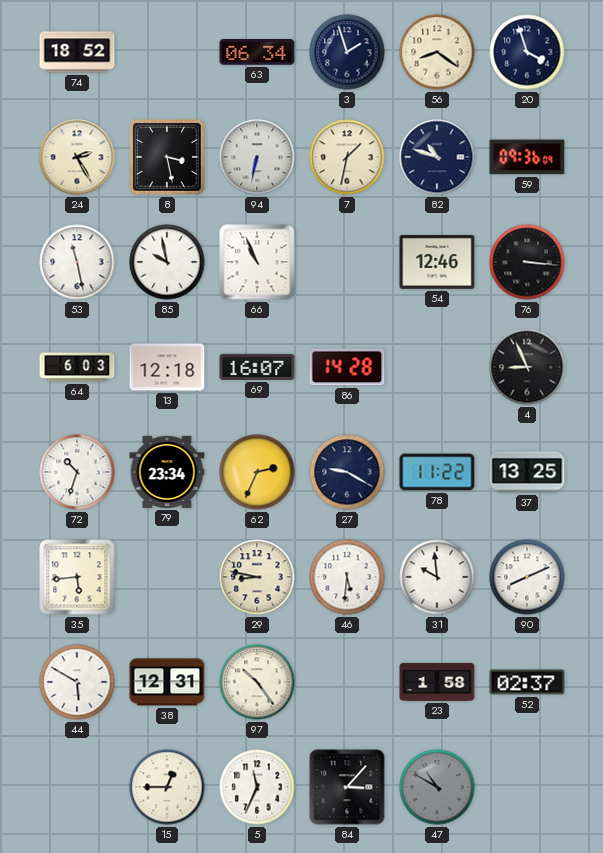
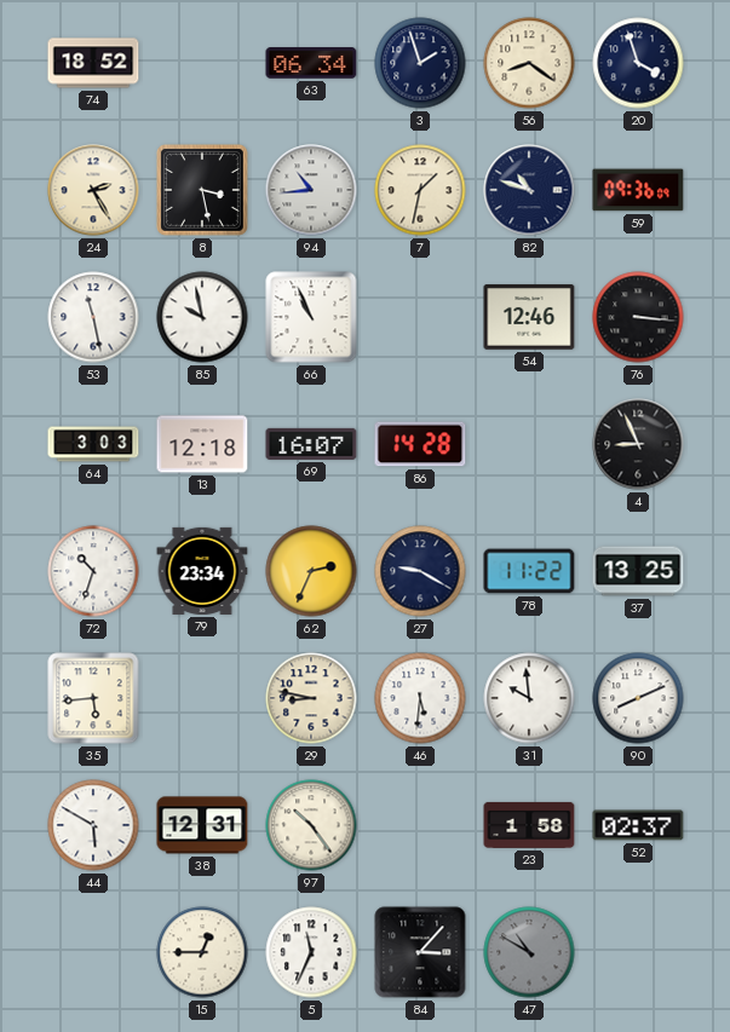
94: 6:32 -> 10:44
64: 6:03 -> 3:03
